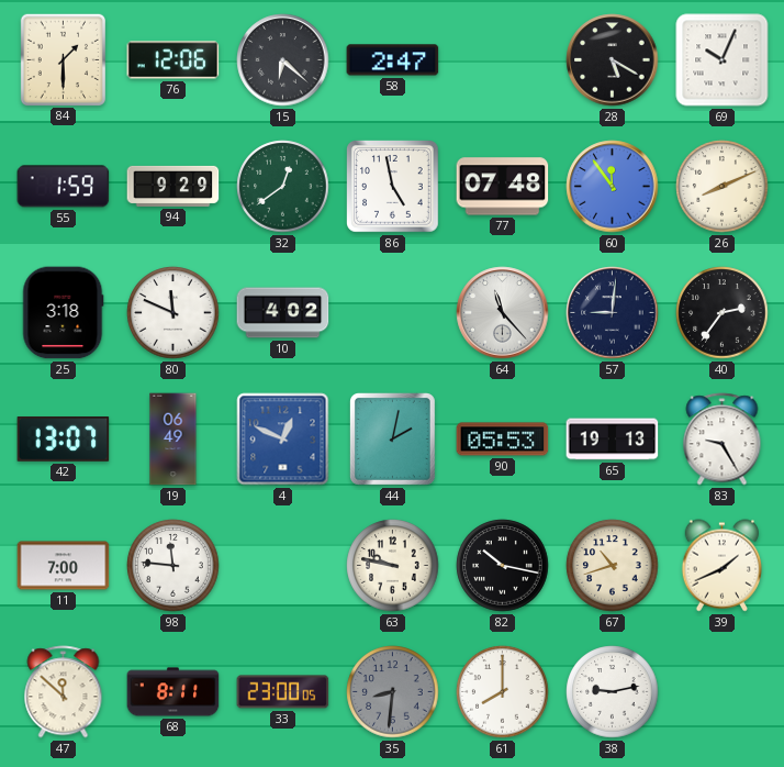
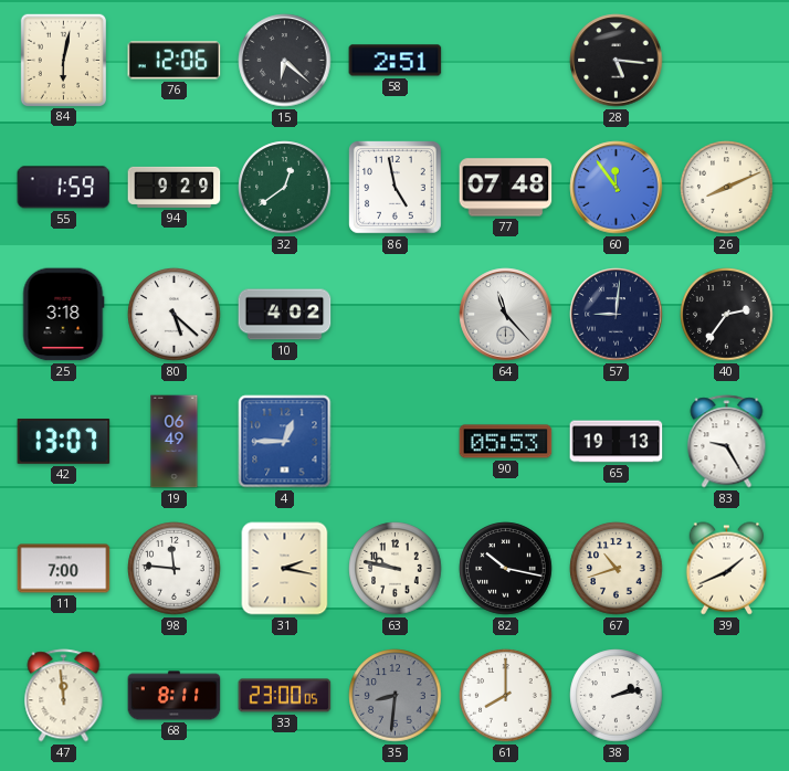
84: 1:30 -> 6:02
58: 2:47 -> 2:51
28: 5:20 -> 5:16
69: 10:04 -> none
80: 11:49 -> 5:22
4: 12:49 -> 12:45
44: 2:02 -> none
31: none -> 2:17
47: 11:52 -> 11:59
38: 9:13 -> 2:13
